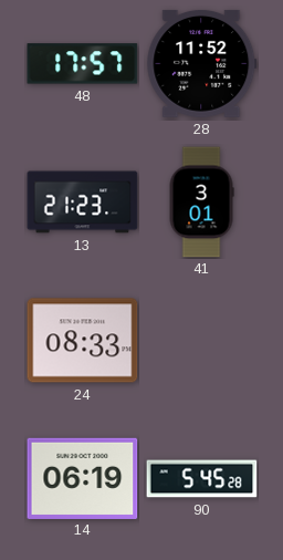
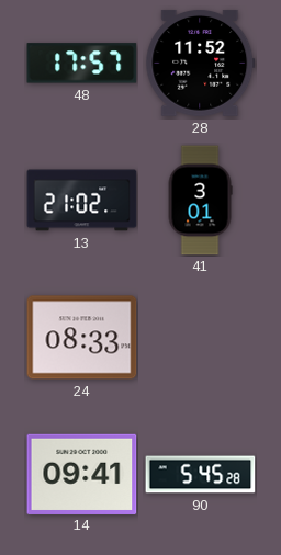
13: 21:23 -> 21:02
14: 06:19 -> 09:41
